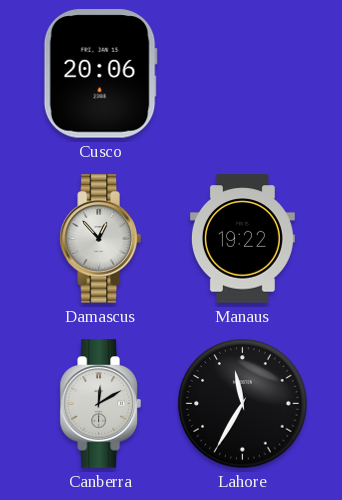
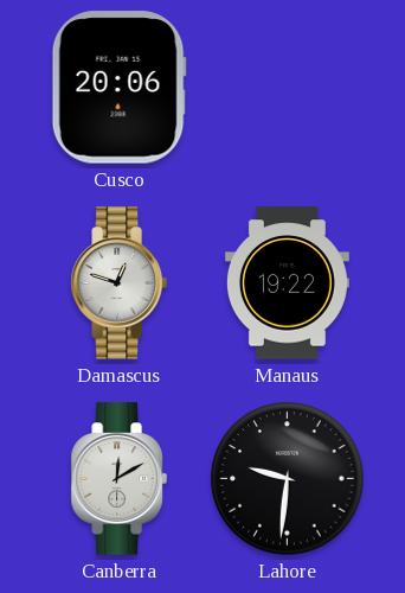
Damascus: 12:53 -> 12:48
Lahore: 11:35 -> 9:31
